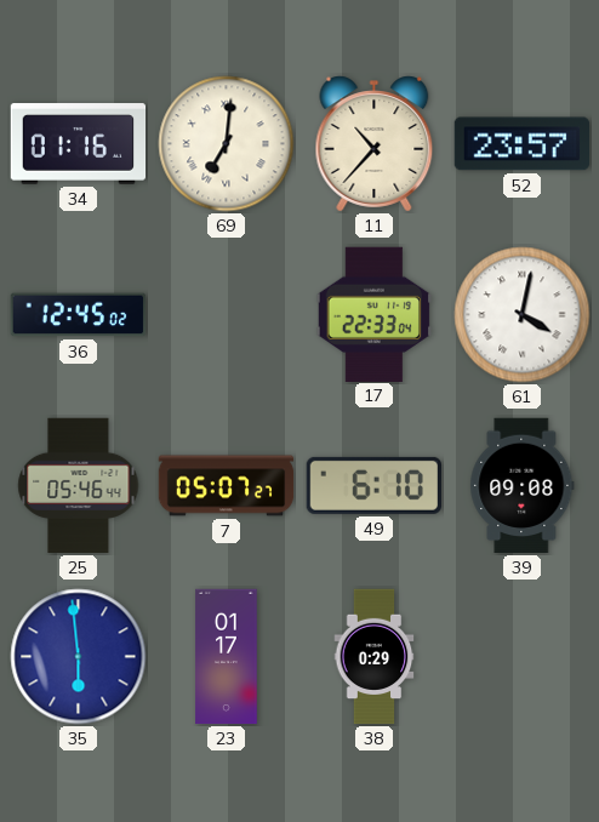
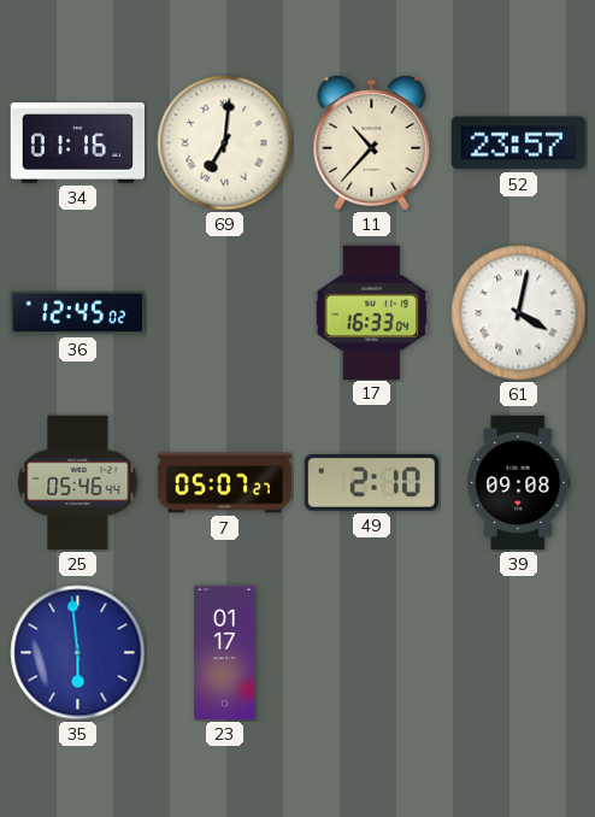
17: 22:33 -> 16:33
49: 6:10 -> 2:10
38: 0:29 -> none
